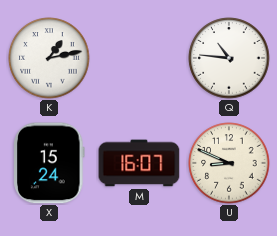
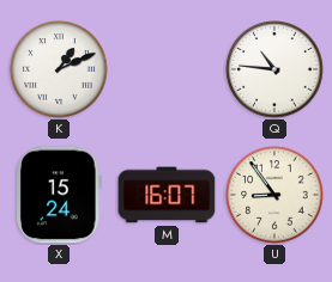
K: 1:13 -> 1:11
U: 8:49 -> 8:54
